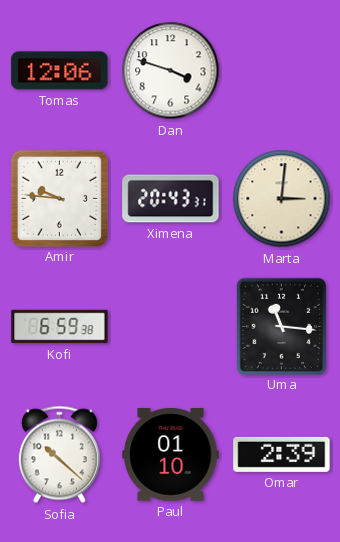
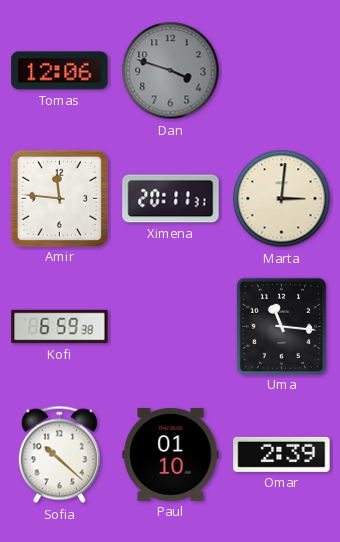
Dan dial: white -> grey
Amir: 9:46 -> 11:46
Ximena: 20:43 -> 20:11
